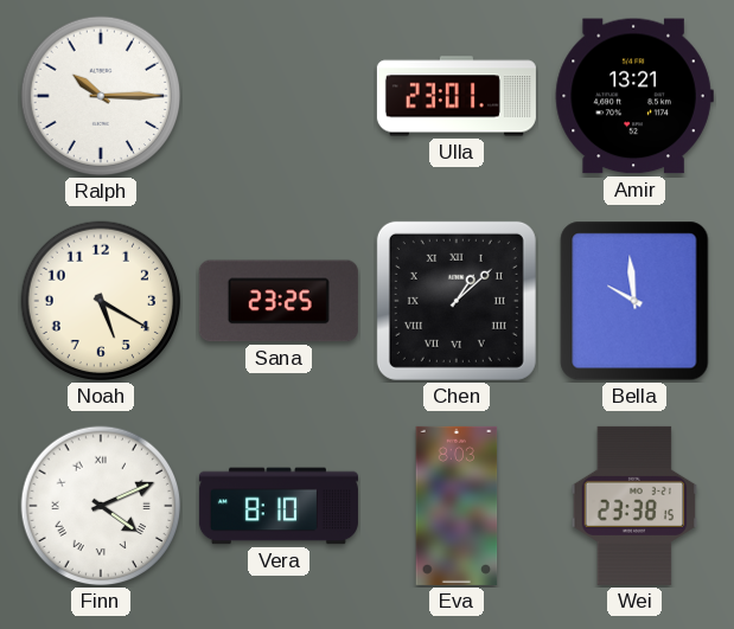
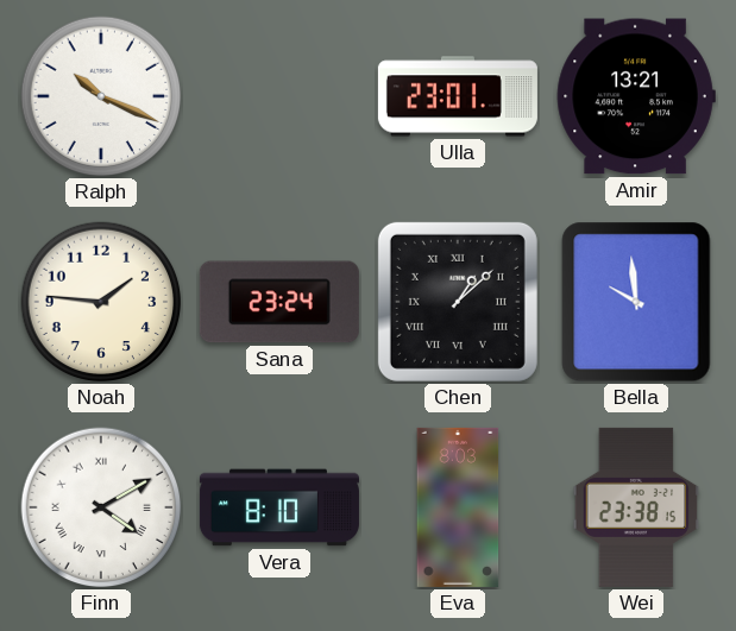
Ralph: 10:15 -> 10:19
Noah: 5:20 -> 1:46
Sana: 23:25 -> 23:24
Finn: 4:11 -> 4:10
